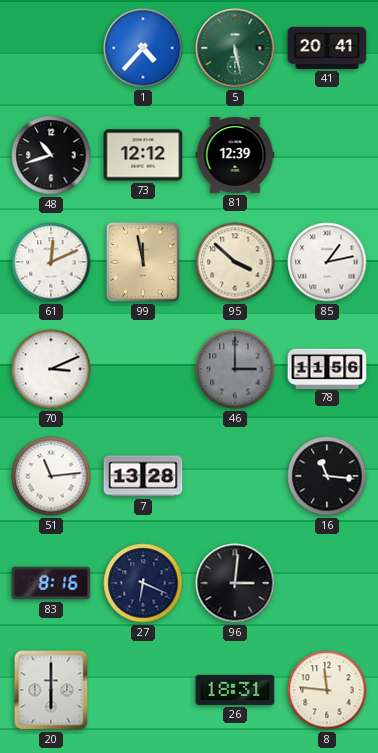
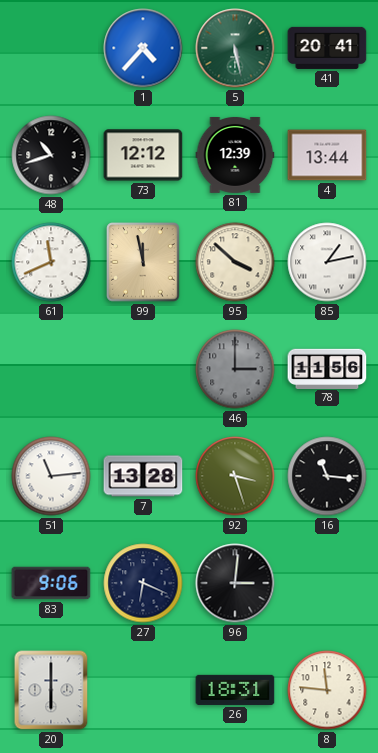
4: none -> 13:44
61: 12:11 -> 11:41
70: 3:11 -> none
92: none -> 3:27
83: 8:16 -> 9:06
